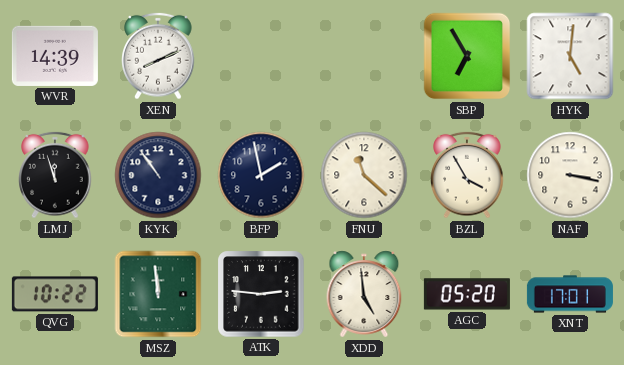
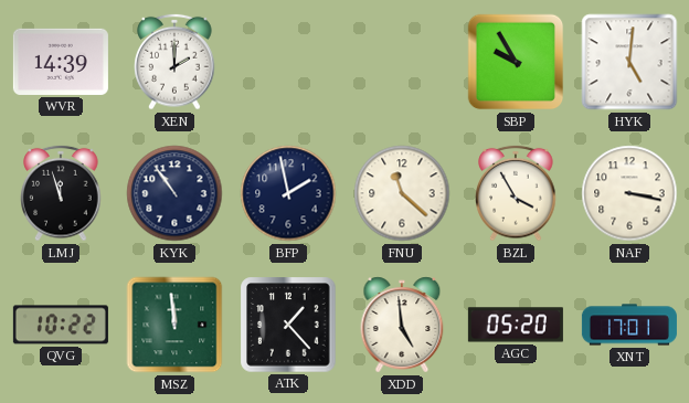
XEN: 8:11 -> 2:00
SBP: 6:55 -> 9:55
ATK: 2:46 -> 1:23
